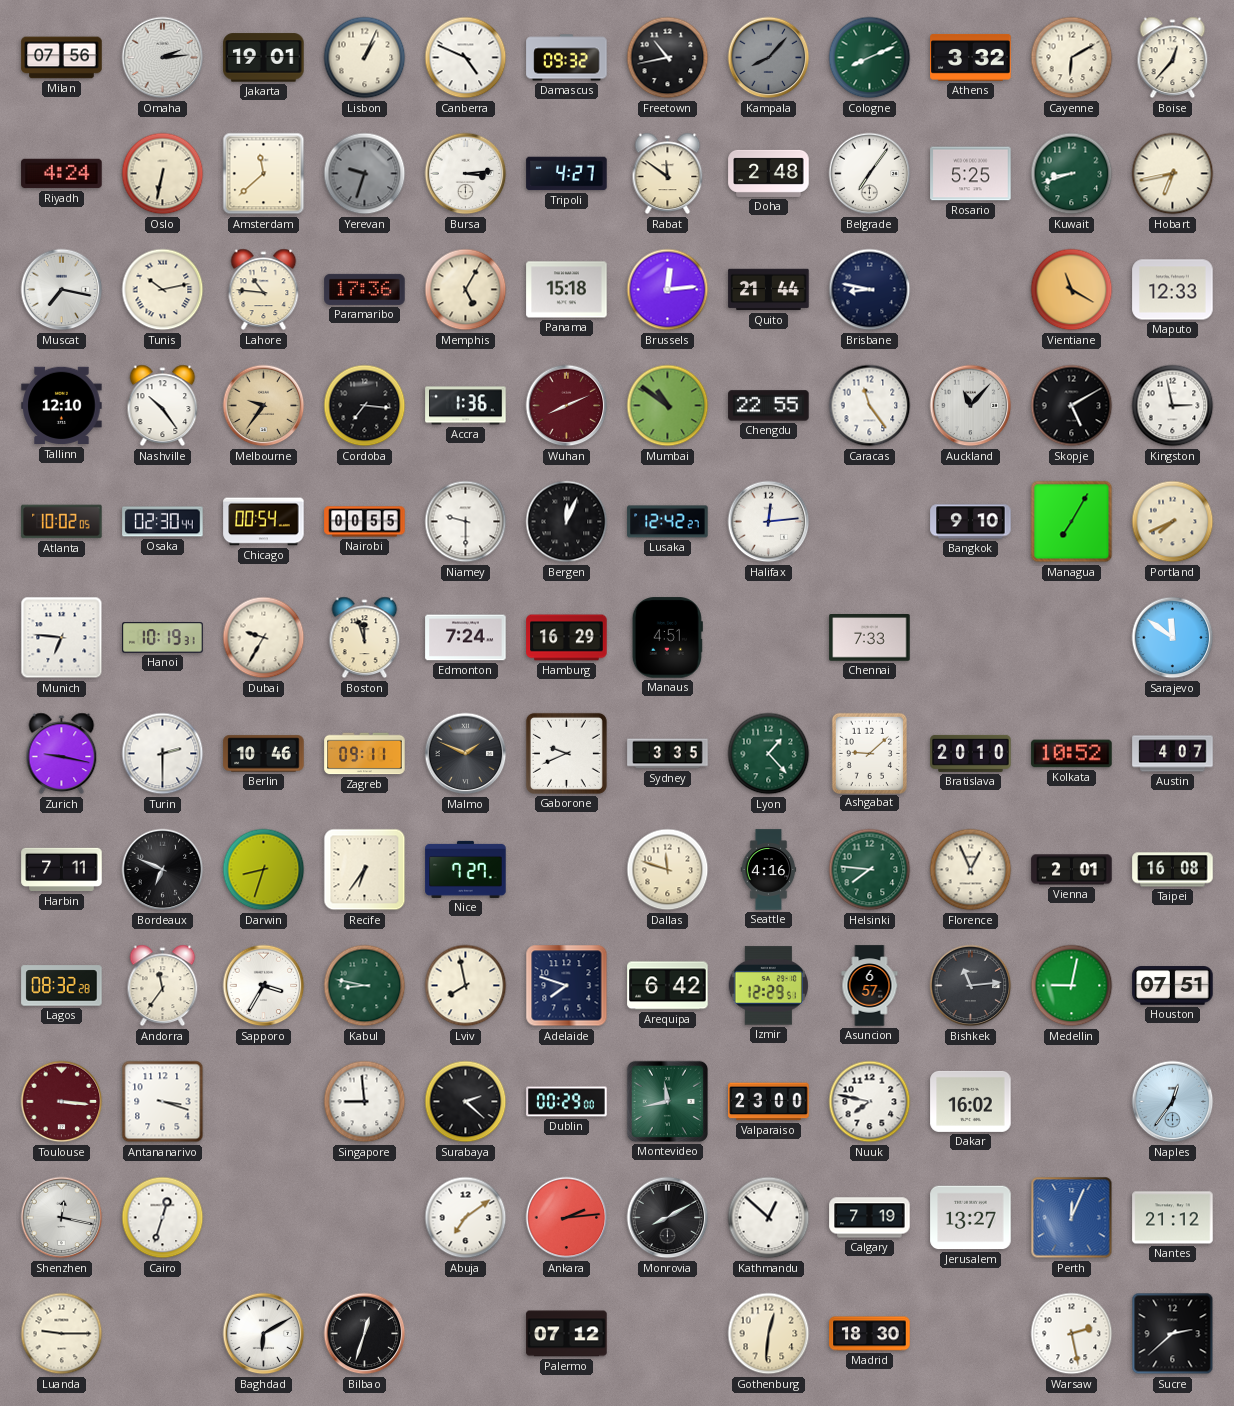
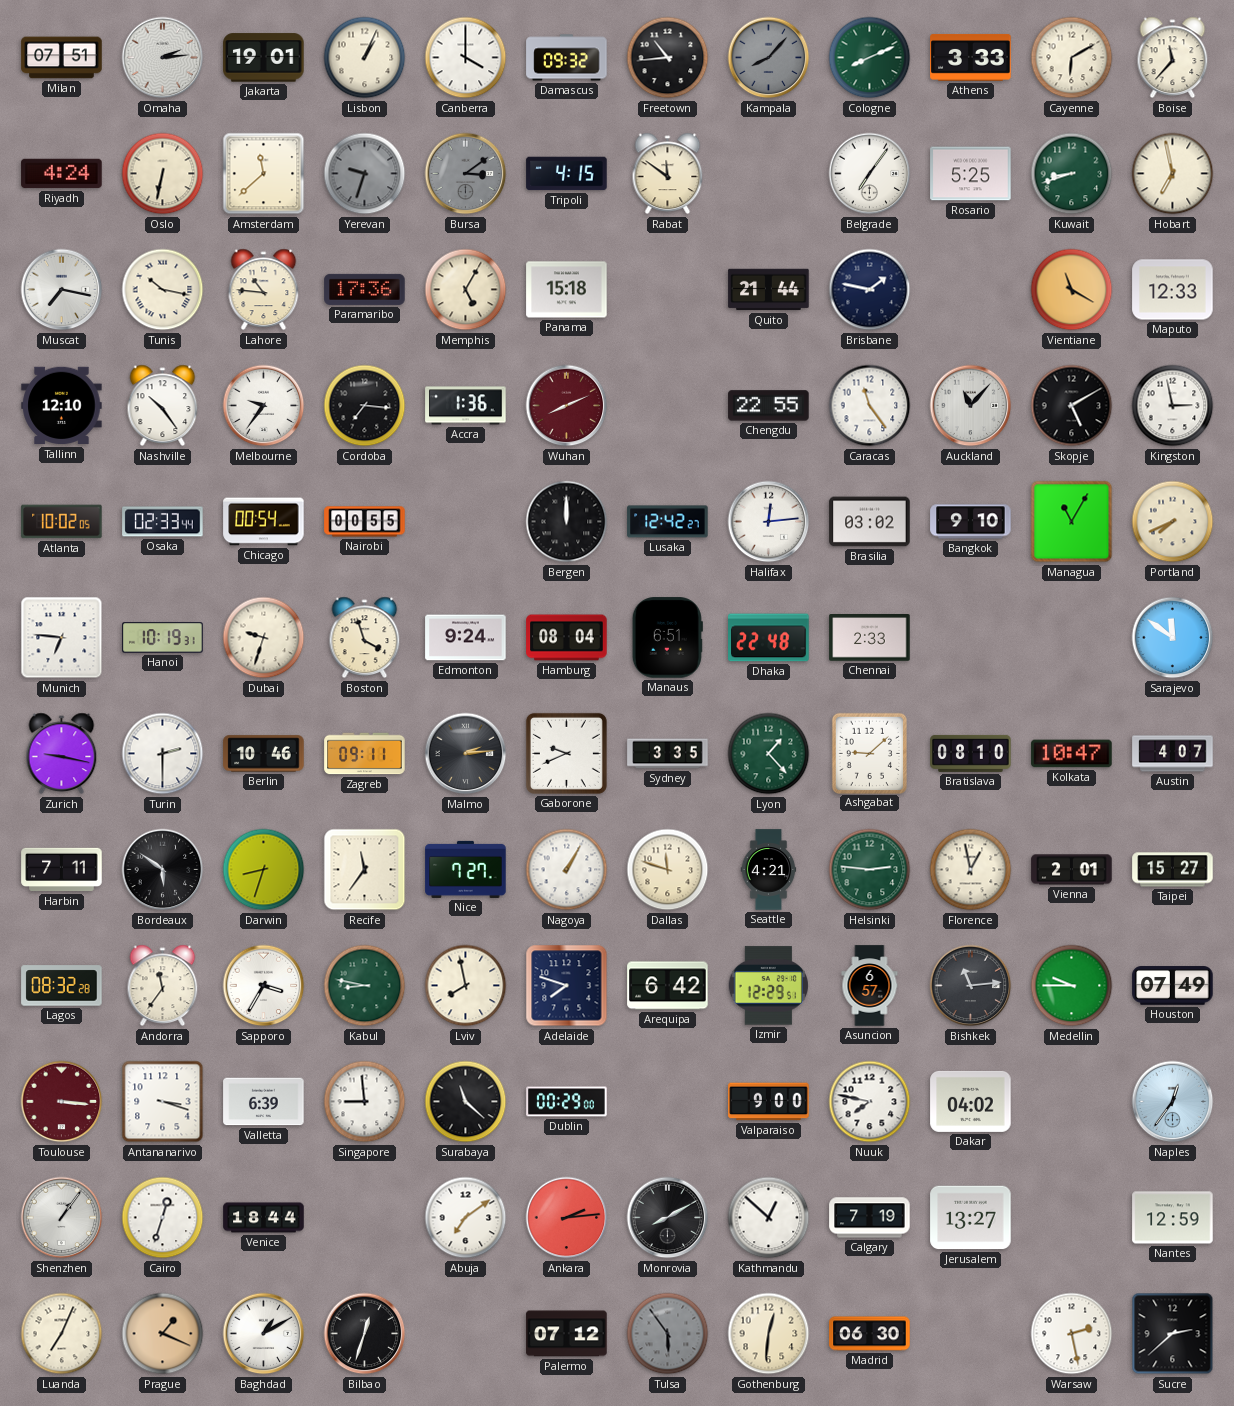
Milan: 07:56 -> 07:51
Canberra: 4:49 -> 4:00
Freetown: 10:43 -> 10:44
Athens: 3:32 -> 3:33
Boise: 12:37 -> 11:37
Bursa: 3:14 -> 3:09
Bursa dial: white -> grey
Tripoli: 4:27 -> 4:15
Doha: 2:48 -> none
Hobart: 6:43 -> 6:58
Tunis: 10:13 -> 10:17
Brussels: 12:14 -> none
Brisbane: 8:47 -> 1:47
Melbourne dial: champagne -> white
Mumbai: 10:51 -> none
Osaka: 02:30 -> 02:33
Niamey: 9:30 -> none
Bergen: 12:04 -> 12:00
Brasilia: none -> 03:02
Managua: 7:05 -> 11:05
Dubai: 9:35 -> 9:33
Boston: 11:57 -> 3:57
Edmonton: 7:24 -> 9:24
Hamburg: 16:29 -> 08:04
Manaus: 4:51 -> 6:51
Dhaka: none -> 22:48
Chennai: 7:33 -> 2:33
Malmo: 1:49 -> 2:14
Bratislava: 20:10 -> 08:10
Kolkata: 10:52 -> 10:47
Bordeaux: 6:49 -> 5:51
Recife: 6:36 -> 11:36
Nagoya: none -> 1:05
Seattle: 4:16 -> 4:21
Helsinki: 7:46 -> 2:46
Florence: 12:56 -> 12:58
Taipei: 16:08 -> 15:27
Medellin: 9:02 -> 9:45
Houston: 07:51 -> 07:49
Valletta: none -> 6:39
Surabaya: 2:22 -> 11:22
Montevideo: 11:43 -> none
Valparaiso: 23:00 -> 9:00
Dakar: 16:02 -> 04:02
Shenzhen: 12:17 -> 1:06
Venice: none -> 18:44
Perth: 12:04 -> none
Nantes: 21:12 -> 12:59
Luanda: 9:15 -> 7:04
Prague: none -> 1:19
Baghdad: 6:10 -> 1:10
Tulsa: none -> 5:54
Madrid: 18:30 -> 06:30
